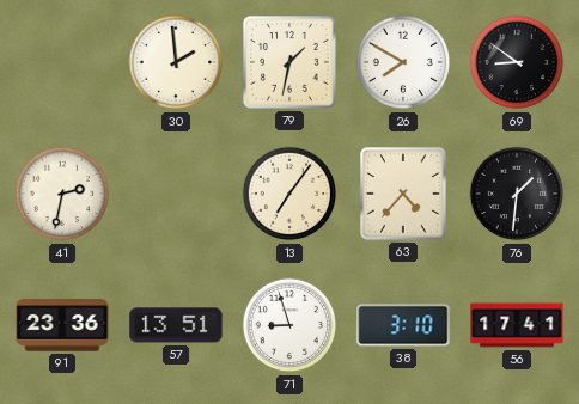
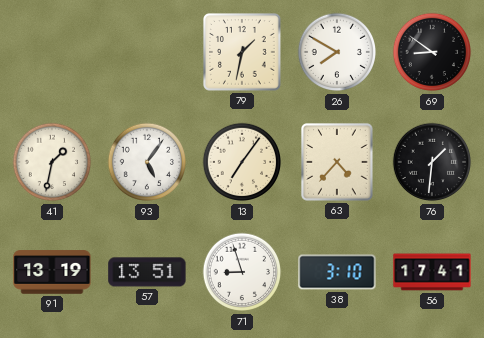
30: 1:59 -> none
41: 2:32 -> 1:32
93: none -> 5:06
91: 23:36 -> 13:19
